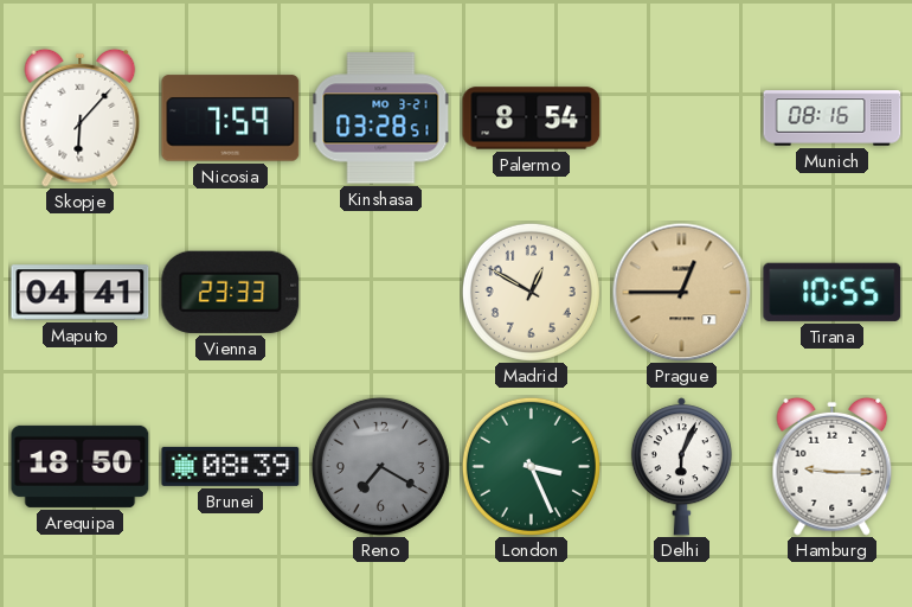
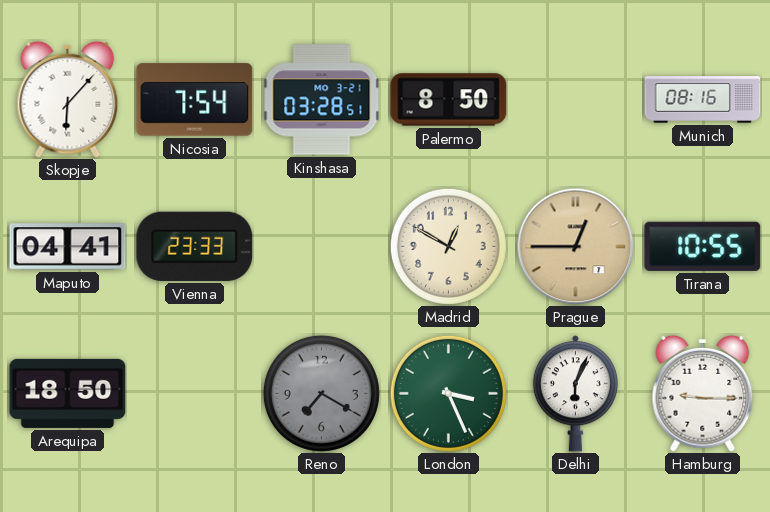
Nicosia: 7:59 -> 7:54
Palermo: 8:54 -> 8:50
Brunei: 08:39 -> none
